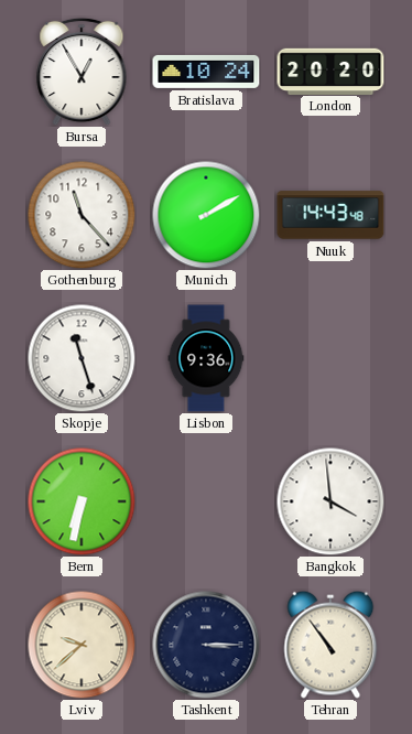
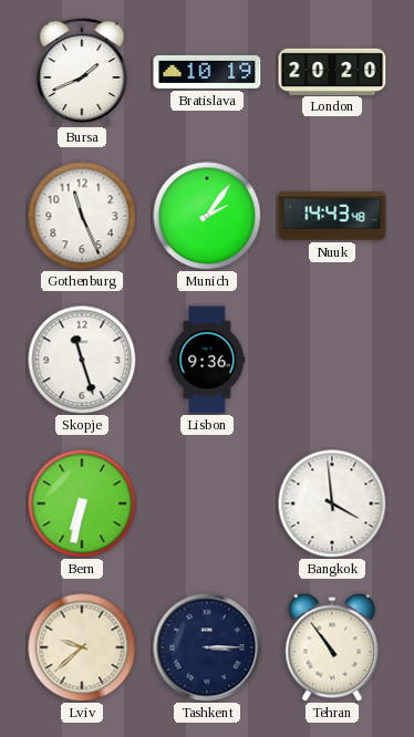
Bursa: 12:55 -> 1:41
Bratislava: 10:24 -> 10:19
Gothenburg: 11:23 -> 11:26
Munich: 2:10 -> 2:06
